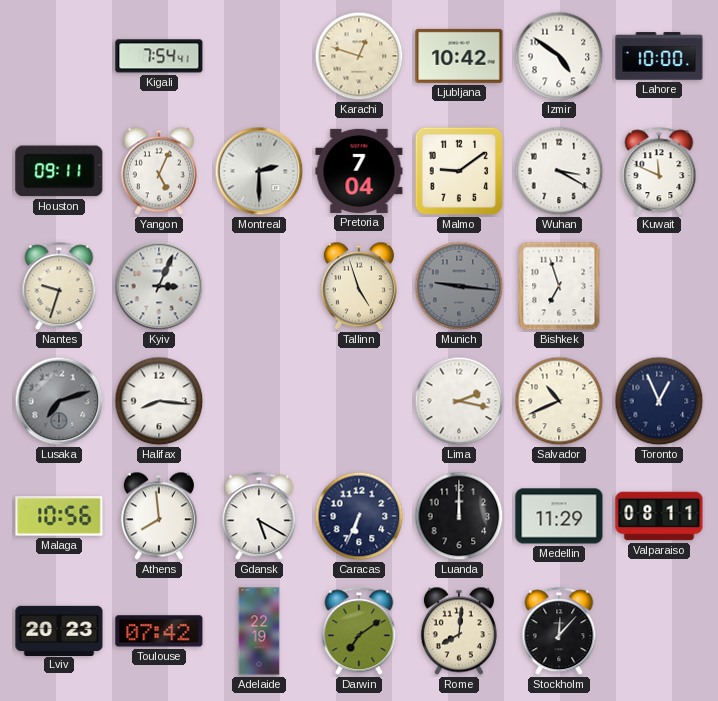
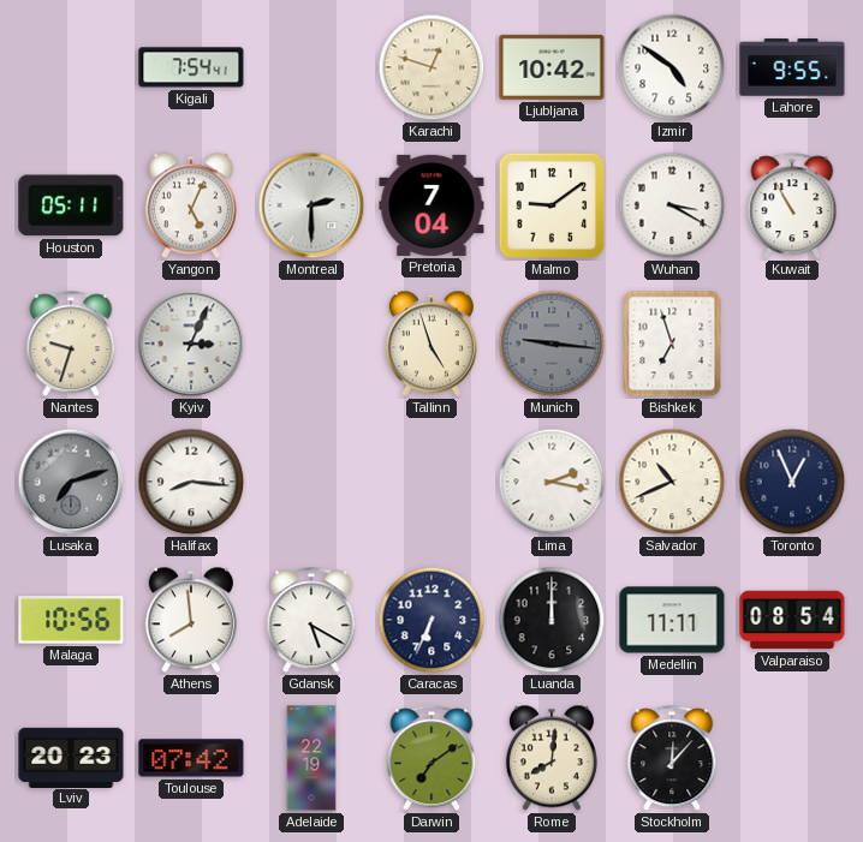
Lahore: 10:00 -> 9:55
Houston: 09:11 -> 05:11
Kuwait: 11:49 -> 10:55
Medellin: 11:29 -> 11:11
Valparaiso: 08:11 -> 08:54
